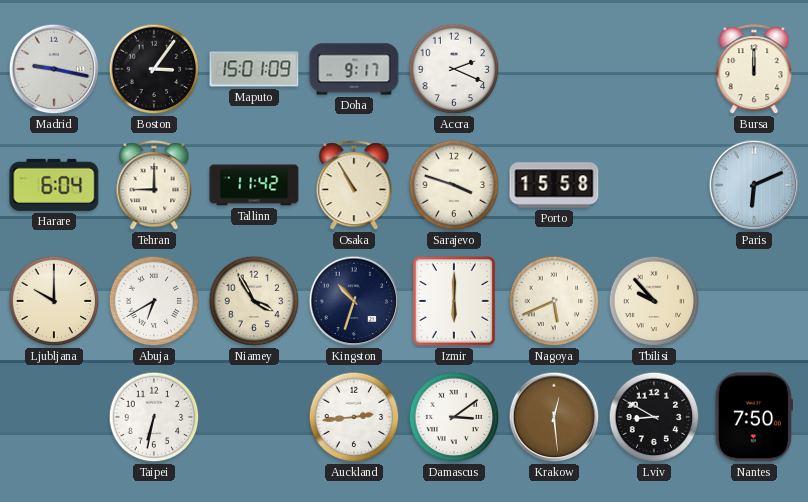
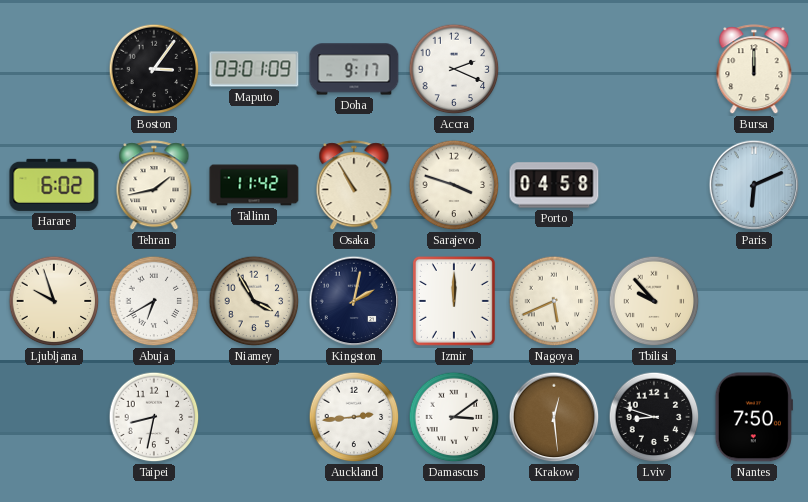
Madrid: 9:17 -> none
Maputo: 15:01 -> 03:01
Harare: 6:04 -> 6:02
Tehran: 9:00 -> 1:43
Porto: 15:58 -> 04:58
Ljubljana: 10:00 -> 9:57
Kingston: 10:33 -> 2:02
Izmir: 6:00 -> 12:00
Taipei: 6:32 -> 8:32
Lviv: 8:50 -> 8:48
